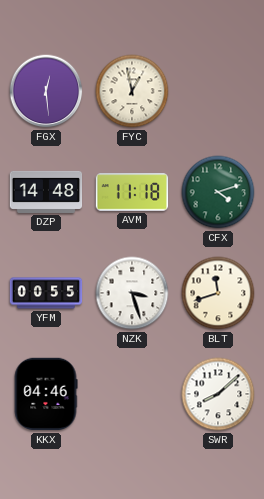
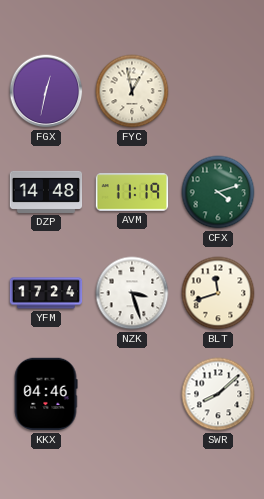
FGX: 12:29 -> 12:32
AVM: 11:18 -> 11:19
YFM: 00:55 -> 17:24
